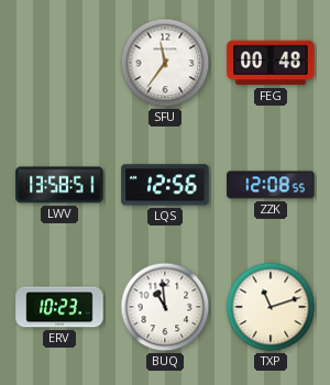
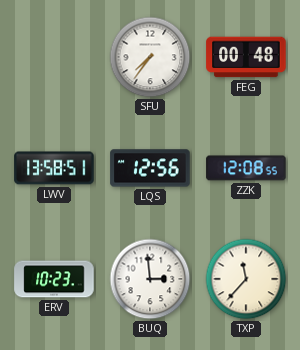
SFU: 11:36 -> 7:36
BUQ: 10:59 -> 2:59
TXP: 11:12 -> 11:37
